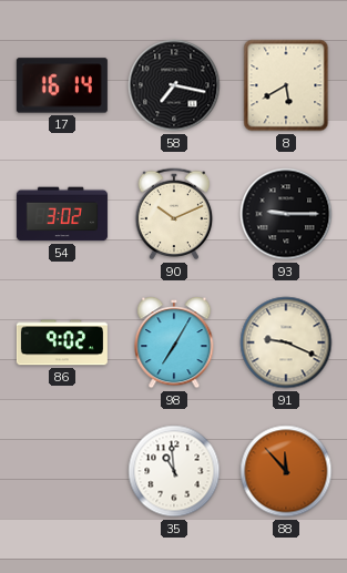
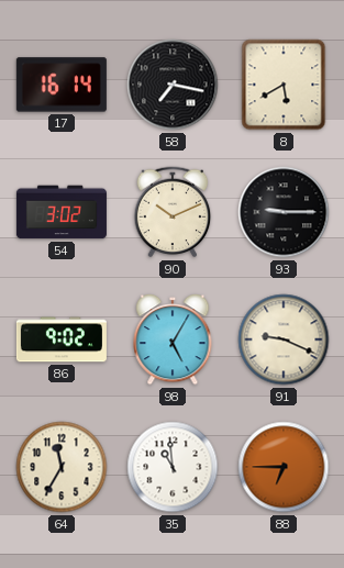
98: 7:05 -> 5:05
64: none -> 11:35
88: 11:53 -> 6:45
